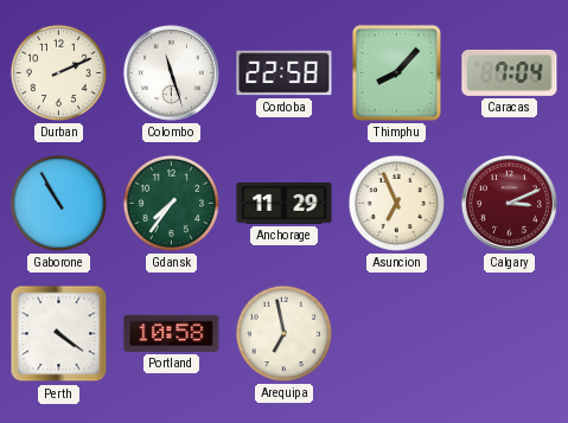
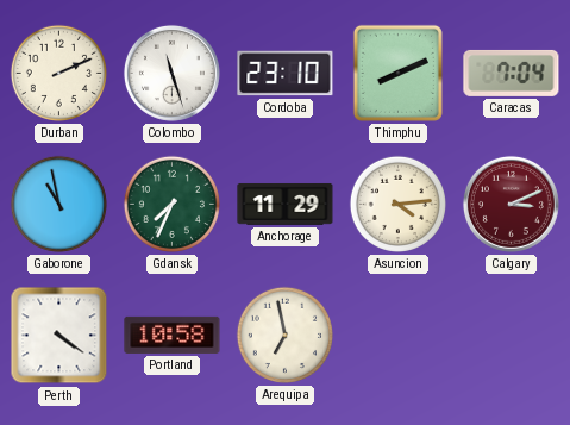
Cordoba: 22:58 -> 23:10
Thimphu: 8:07 -> 8:11
Gaborone: 10:55 -> 10:58
Gdansk: 7:36 -> 7:34
Asuncion: 6:56 -> 4:14
